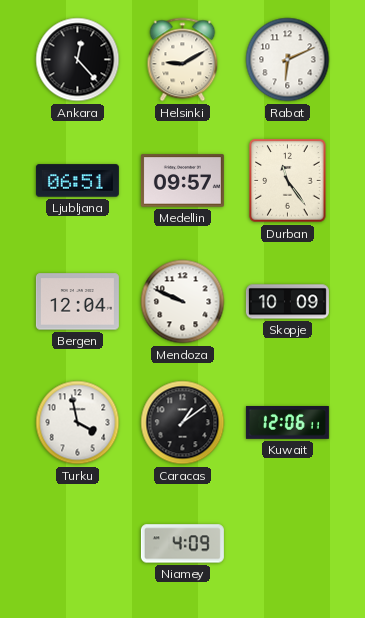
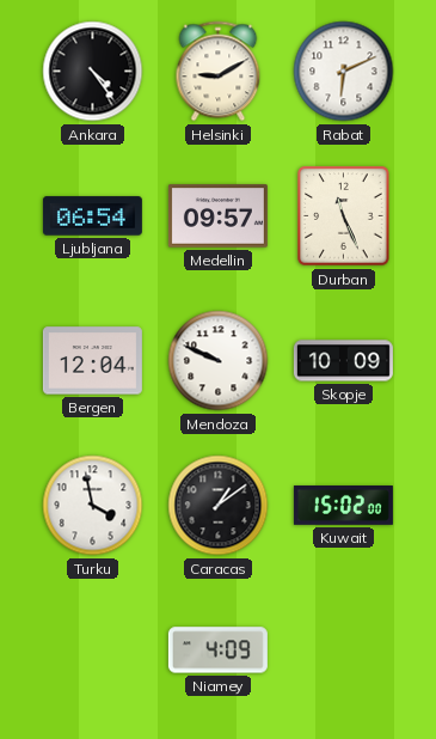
Ankara: 12:23 -> 4:24
Ljubljana: 06:51 -> 06:54
Durban: 11:24 -> 11:26
Kuwait: 12:06 -> 15:02
